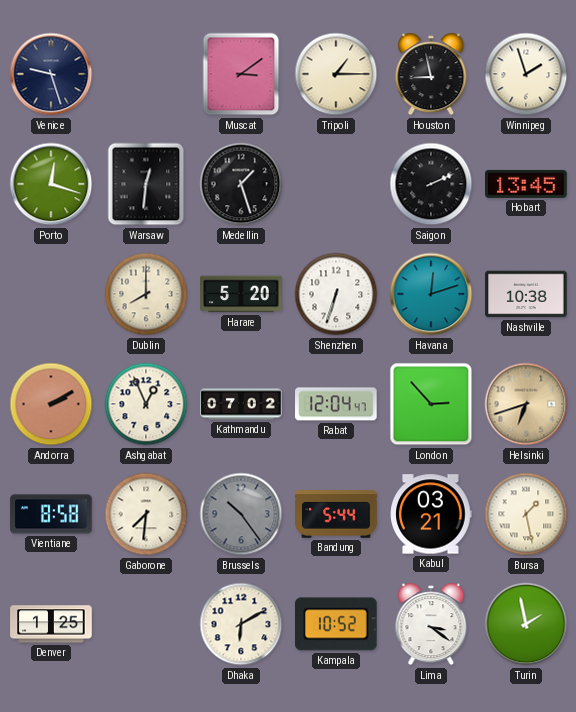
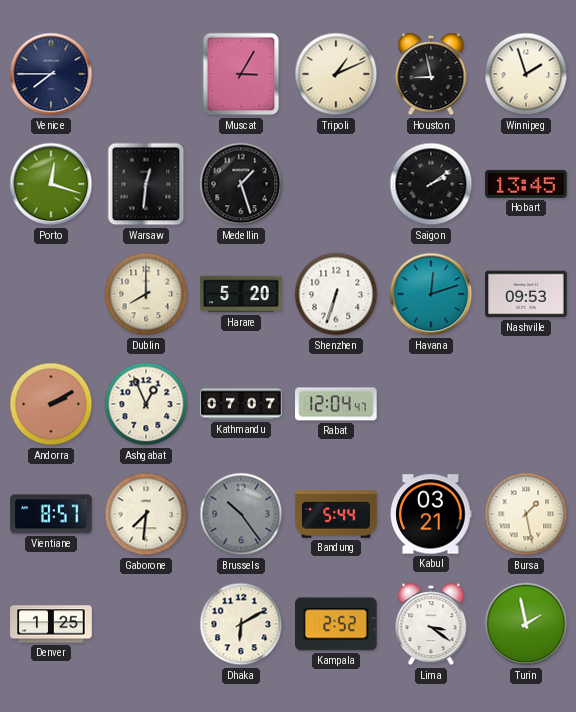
Venice: 9:27 -> 7:45
Muscat: 3:09 -> 3:05
Tripoli: 1:15 -> 1:11
Saigon: 2:11 -> 2:09
Nashville: 10:38 -> 09:53
Kathmandu: 07:02 -> 07:07
London: 2:53 -> none
Helsinki: 6:42 -> none
Vientiane: 8:58 -> 8:57
Kampala: 10:52 -> 2:52
